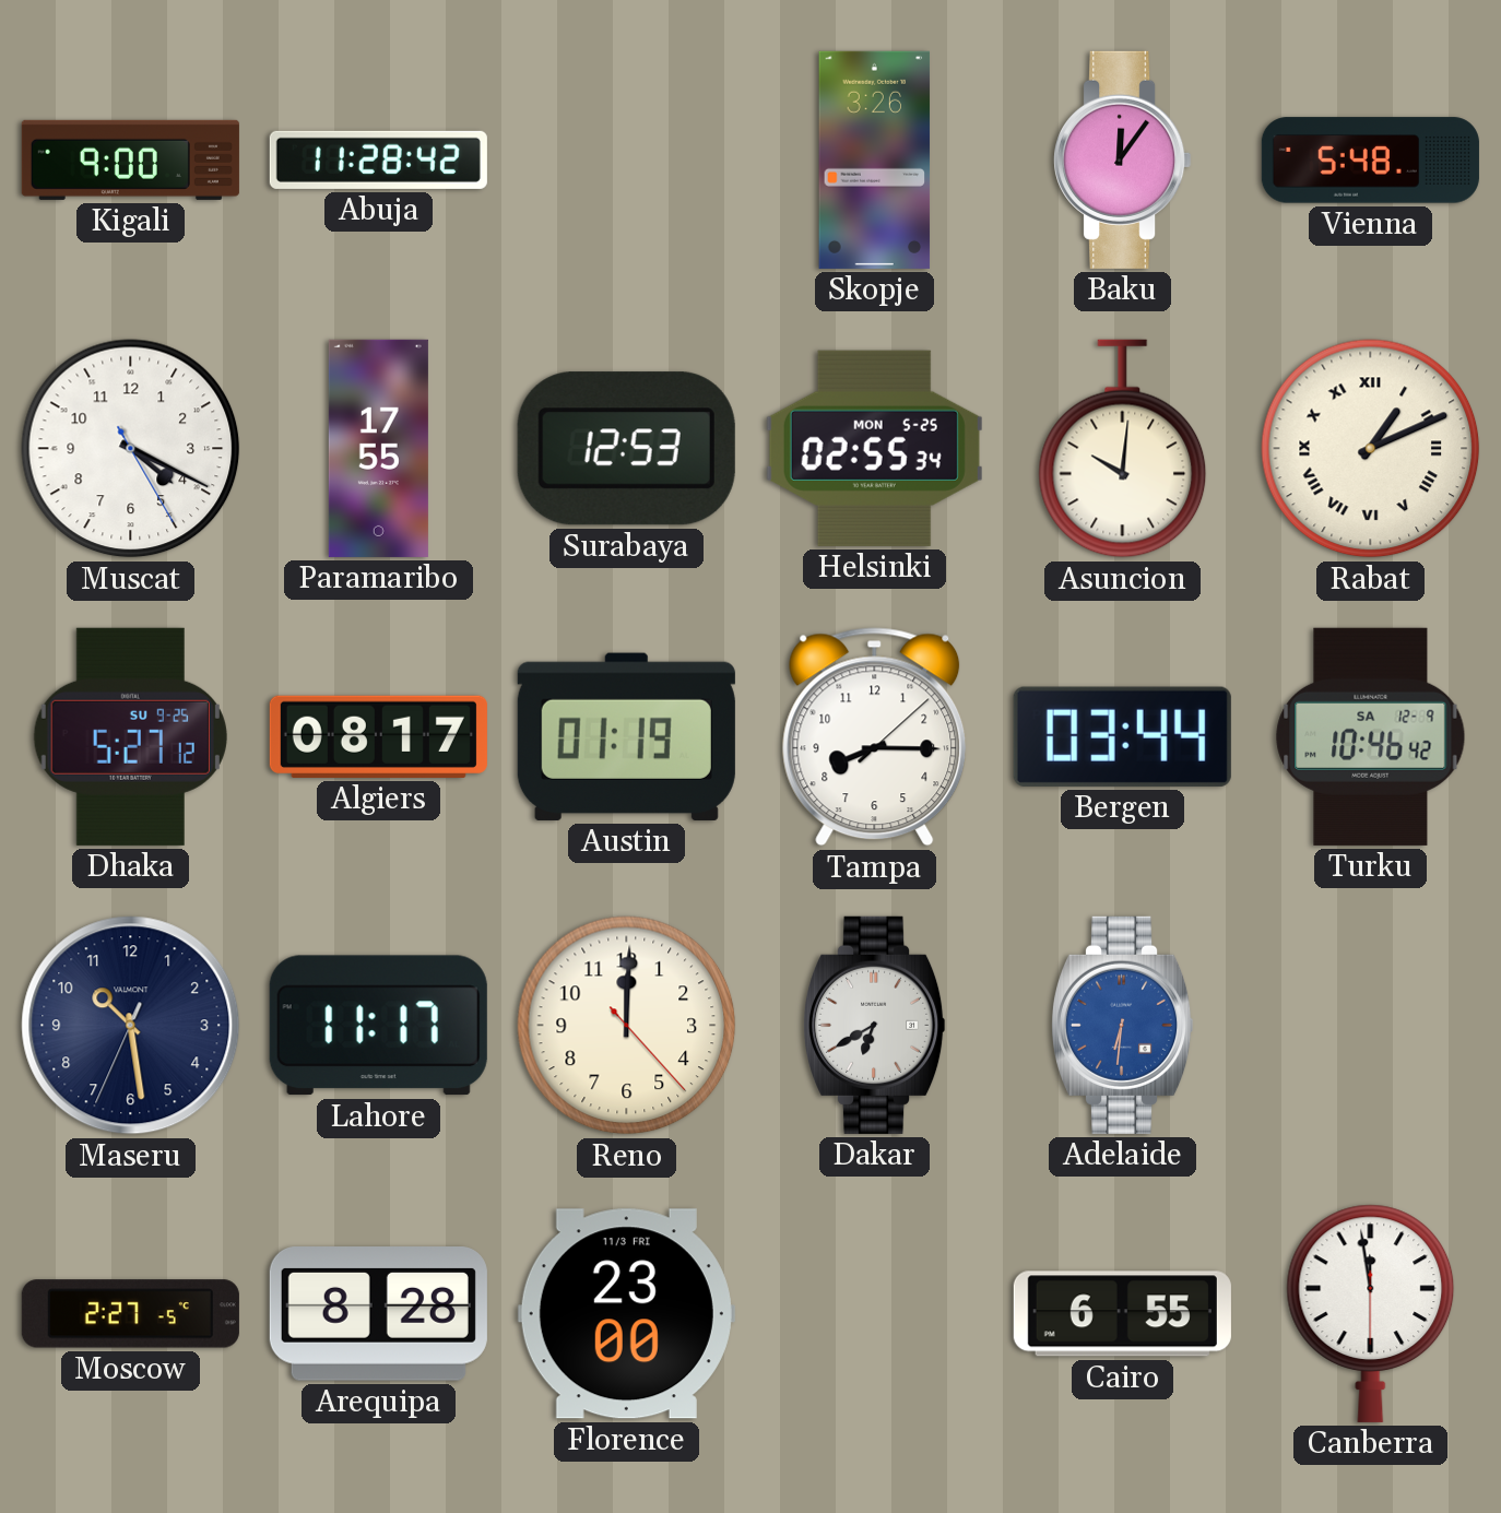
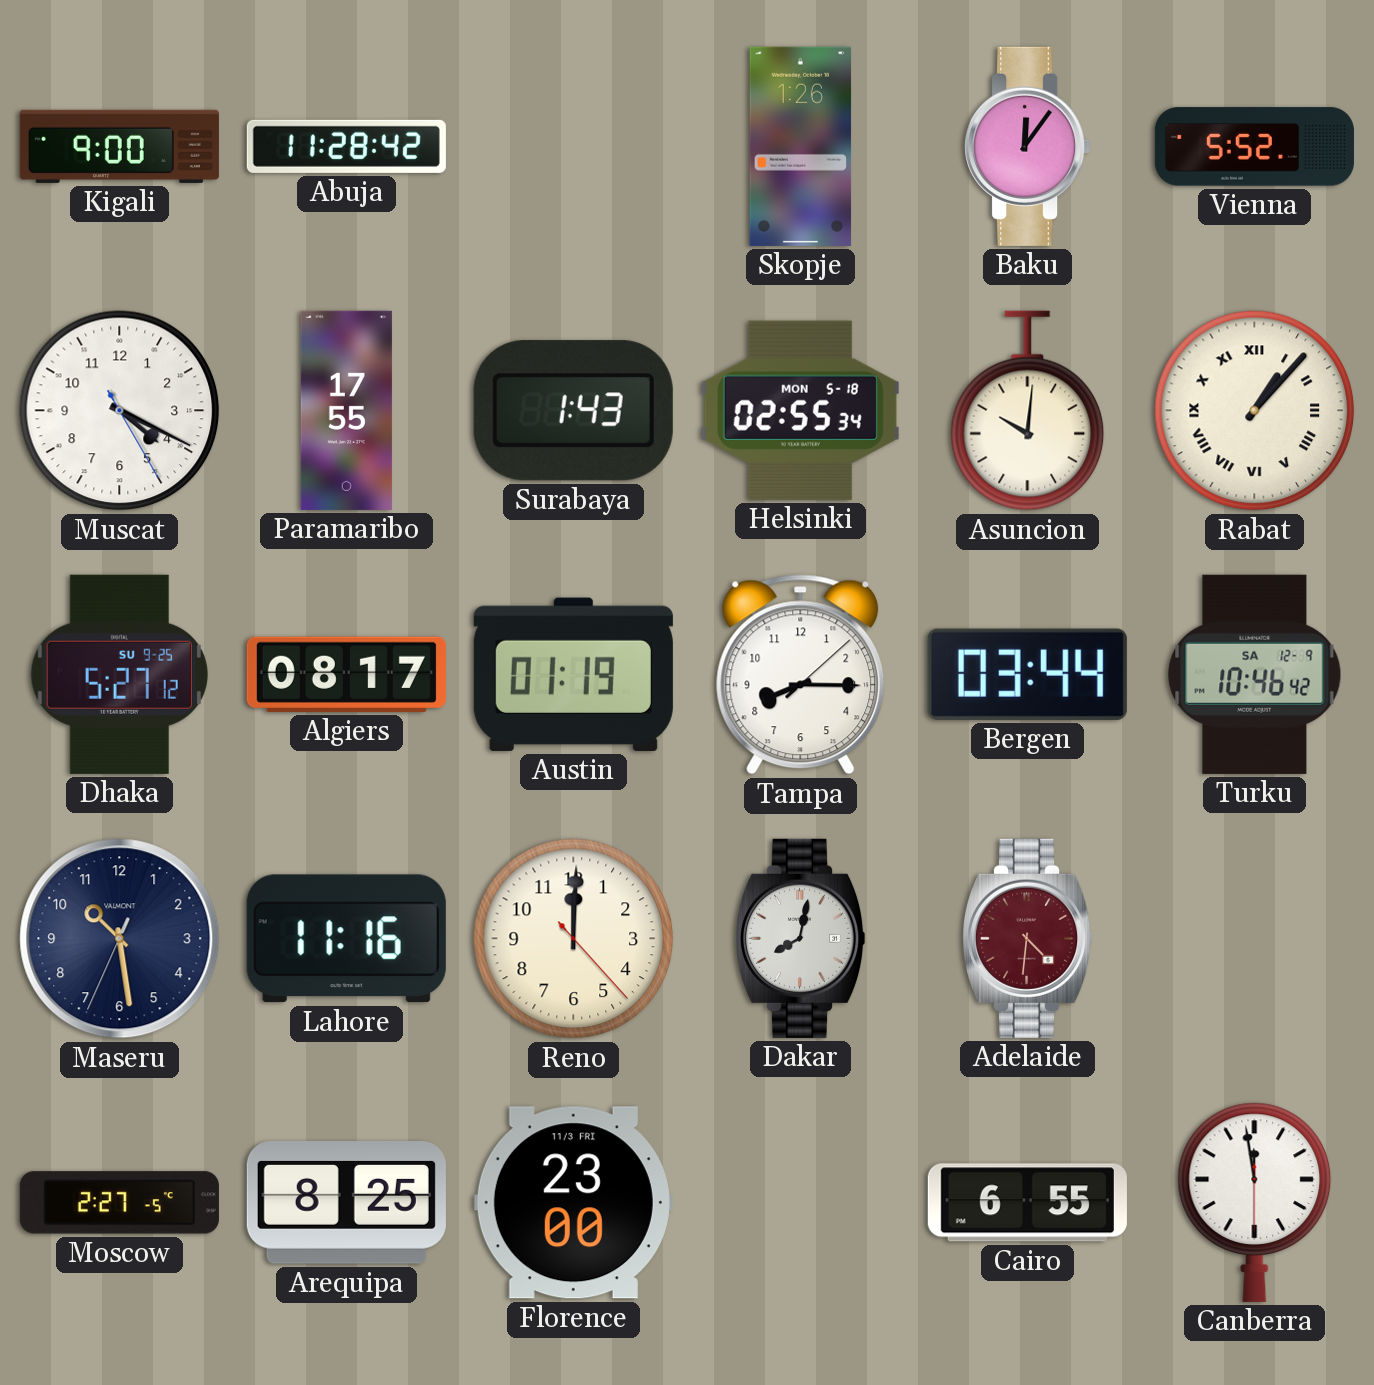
Skopje: 3:26 -> 1:26
Vienna: 5:48 -> 5:52
Surabaya: 12:53 -> 1:43
Helsinki date: MON 5-25 -> MON 5-18
Rabat: 1:11 -> 1:07
Lahore: 11:17 -> 11:16
Dakar: 6:40 -> 8:02
Adelaide: 6:31 -> 4:31
Adelaide dial: blue -> burgundy
Arequipa: 8:28 -> 8:25
